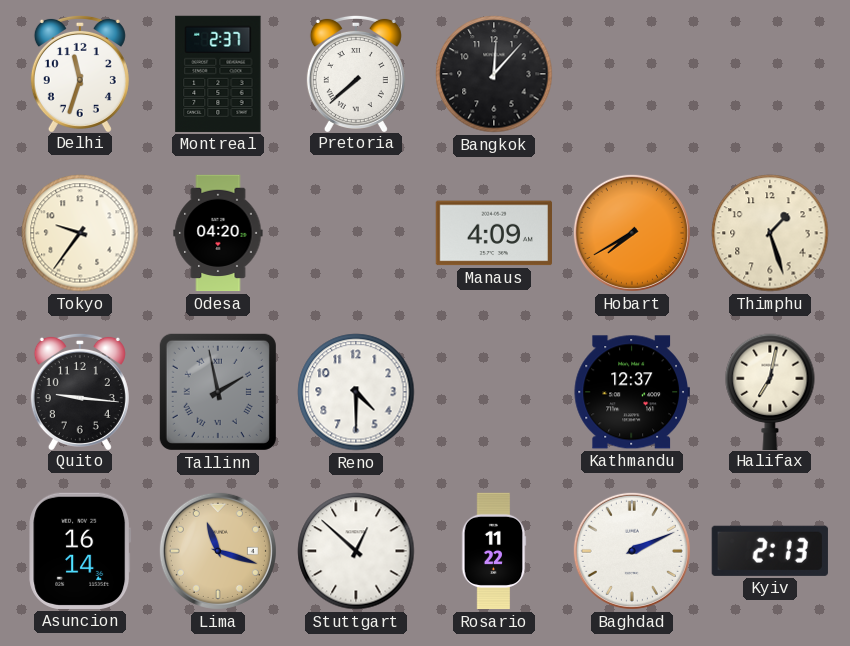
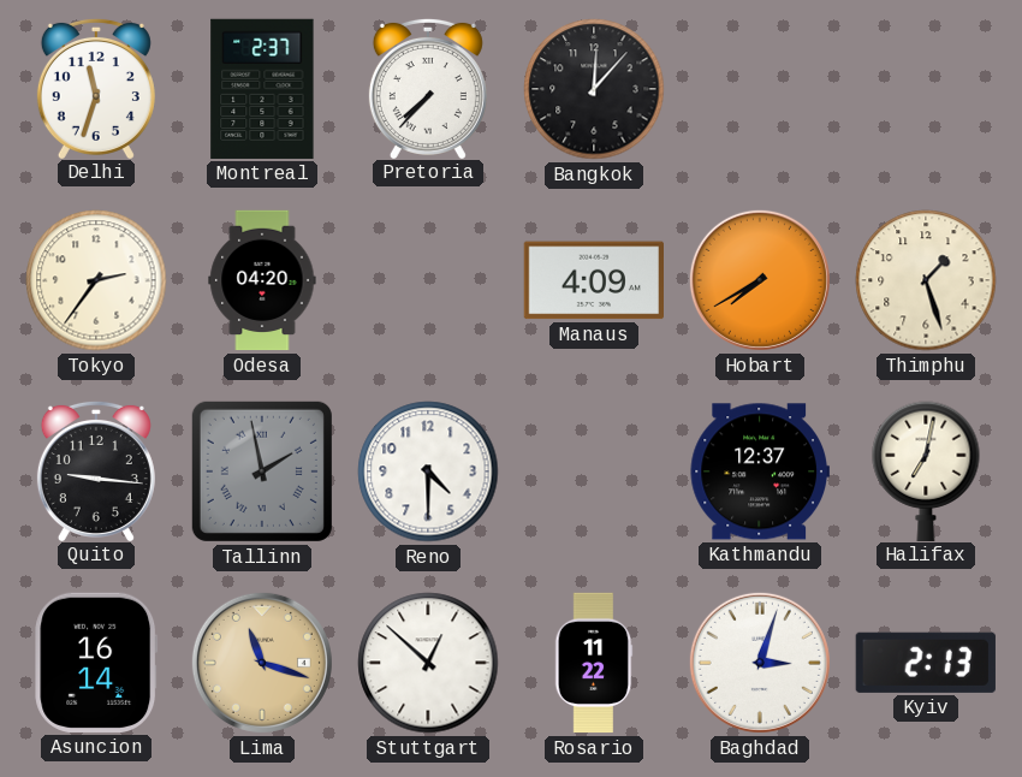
Pretoria: 7:38 -> 7:37
Tokyo: 9:36 -> 2:36
Baghdad: 2:11 -> 3:03
